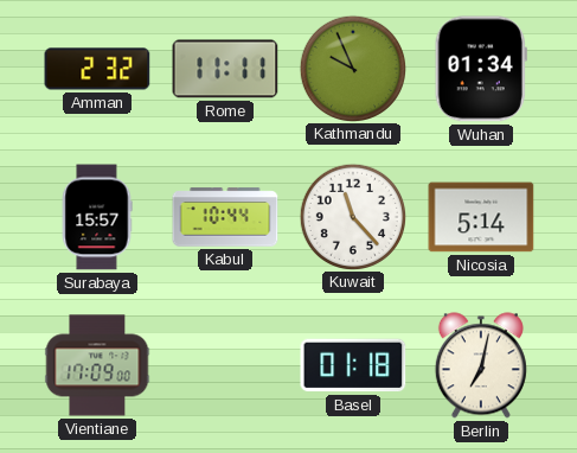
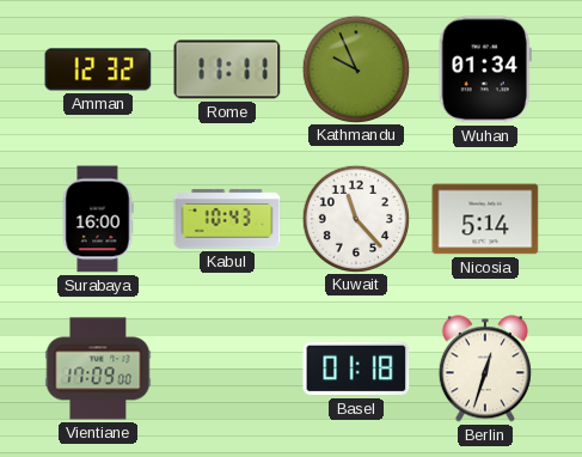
Amman: 2:32 -> 12:32
Surabaya: 15:57 -> 16:00
Kabul: 10:44 -> 10:43
Berlin: 7:02 -> 12:33
